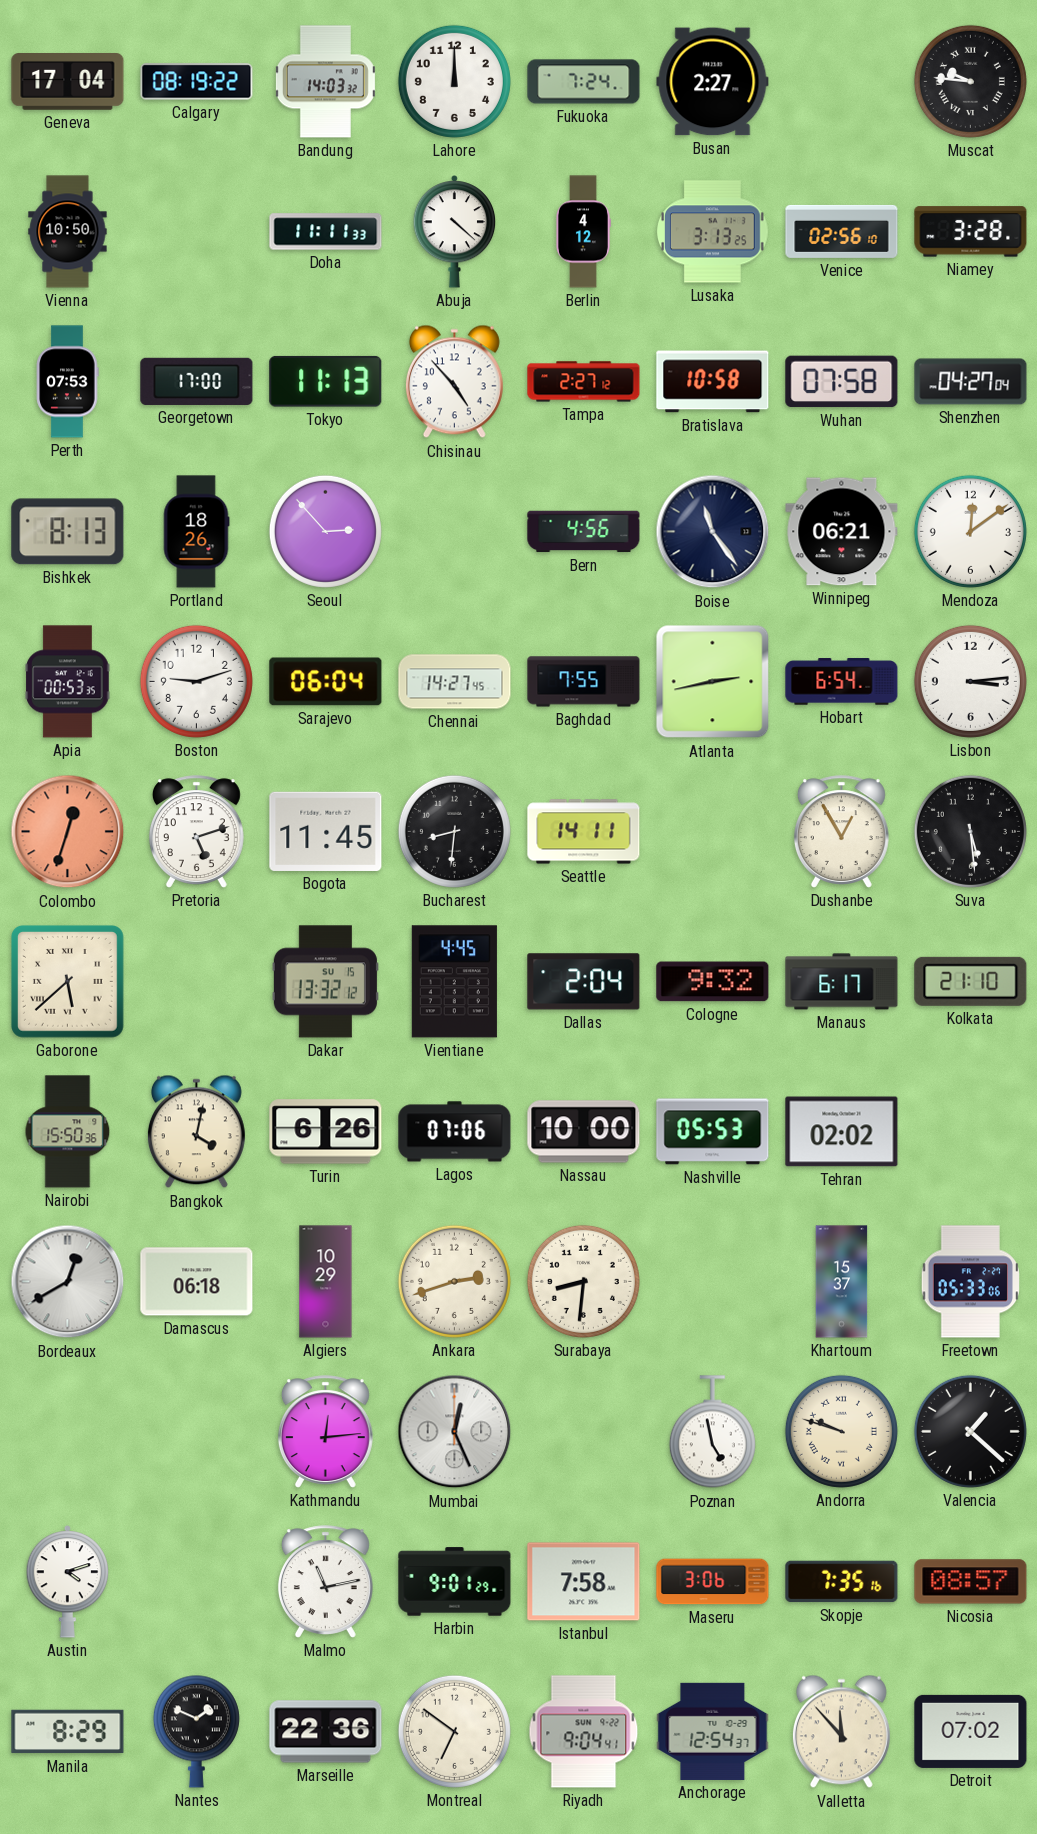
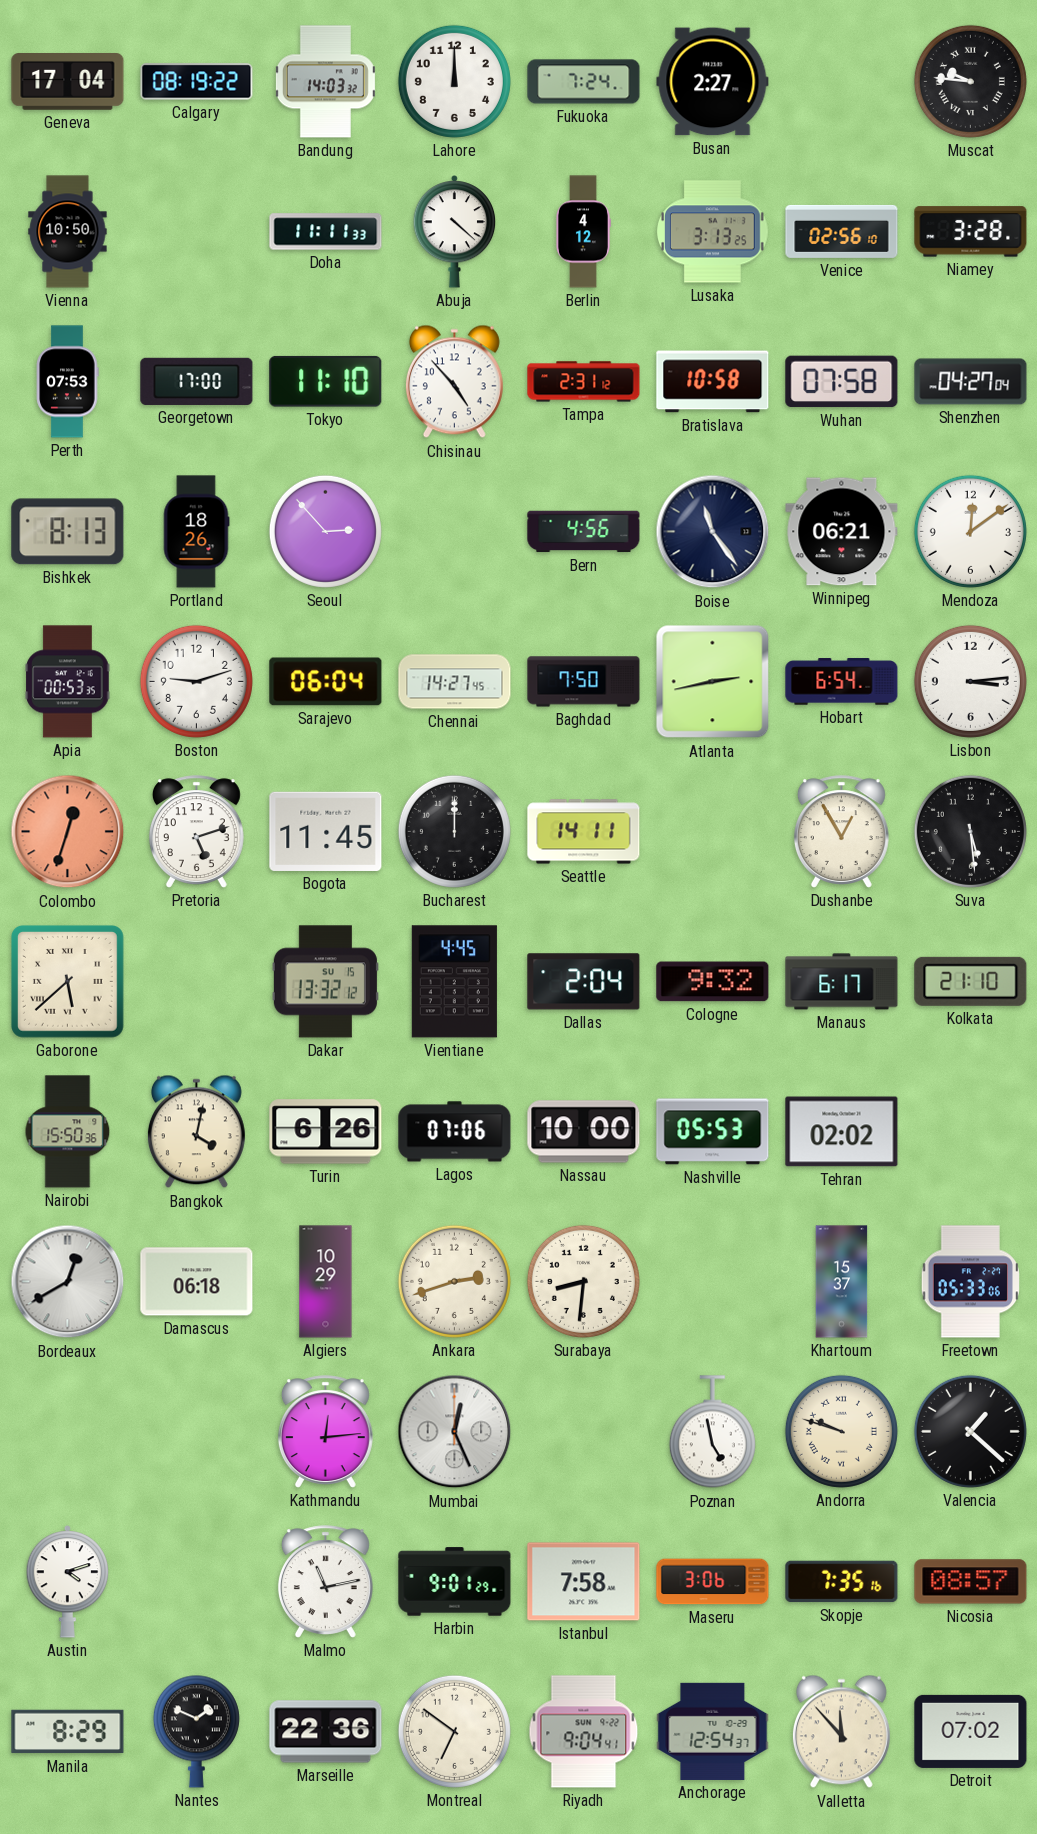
Tokyo: 11:13 -> 11:10
Tampa: 2:27 -> 2:31
Baghdad: 7:55 -> 7:50
Bucharest: 8:31 -> 12:00
